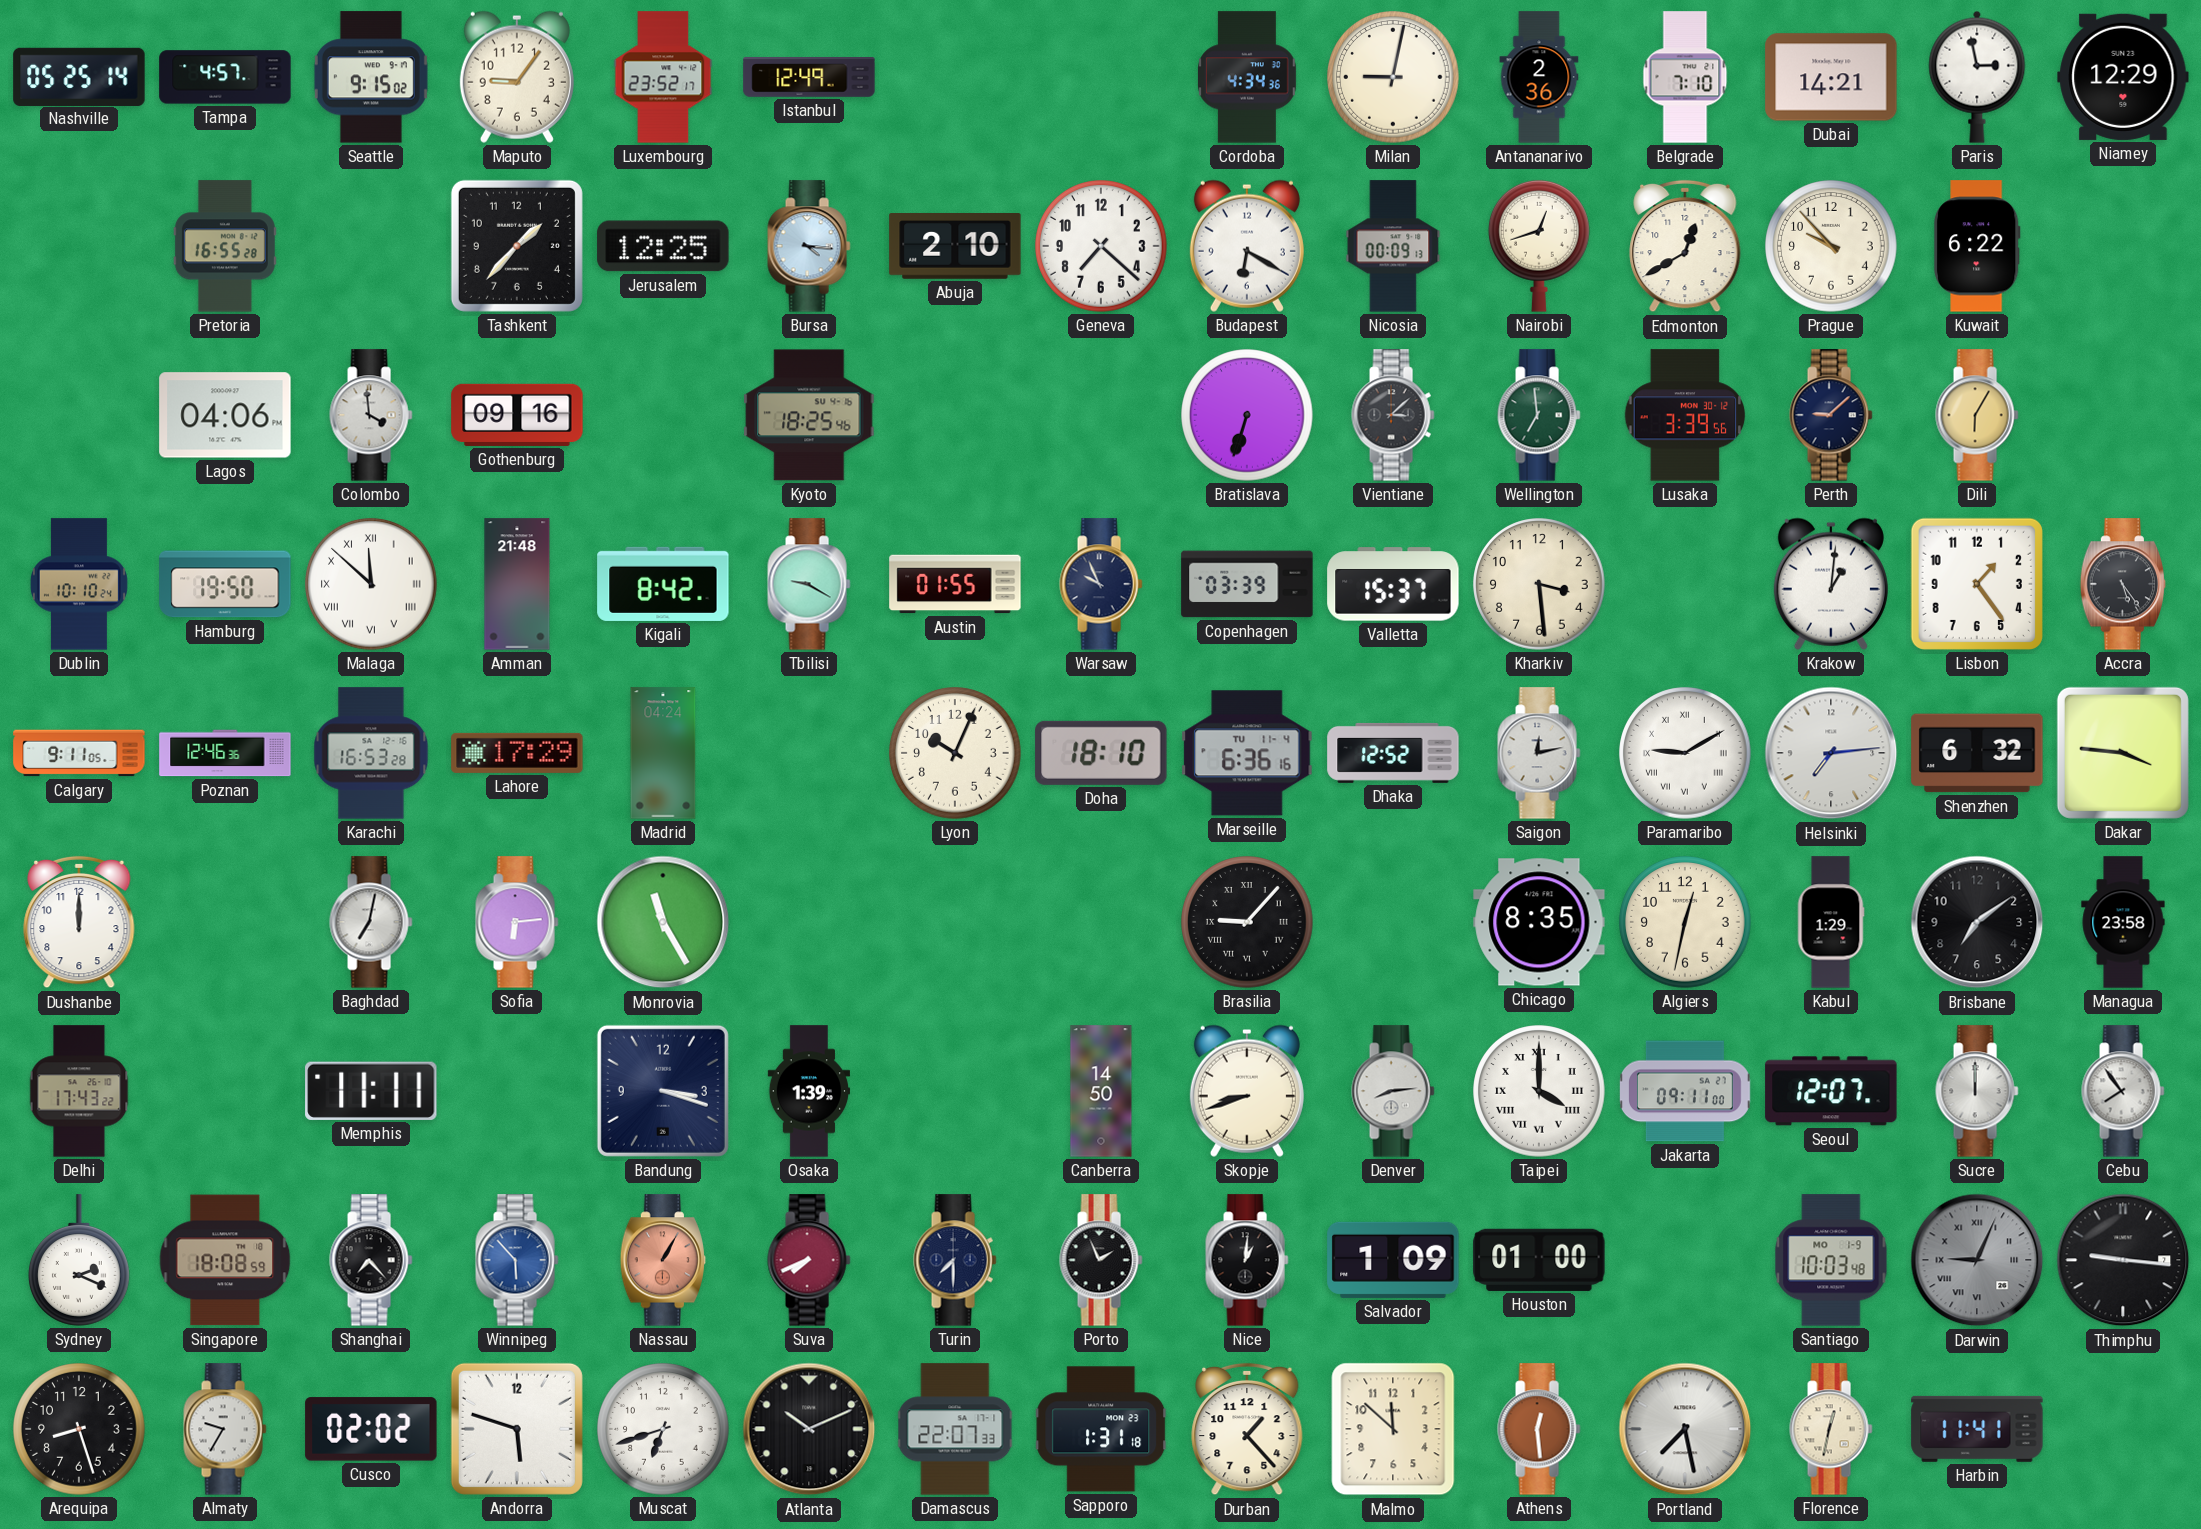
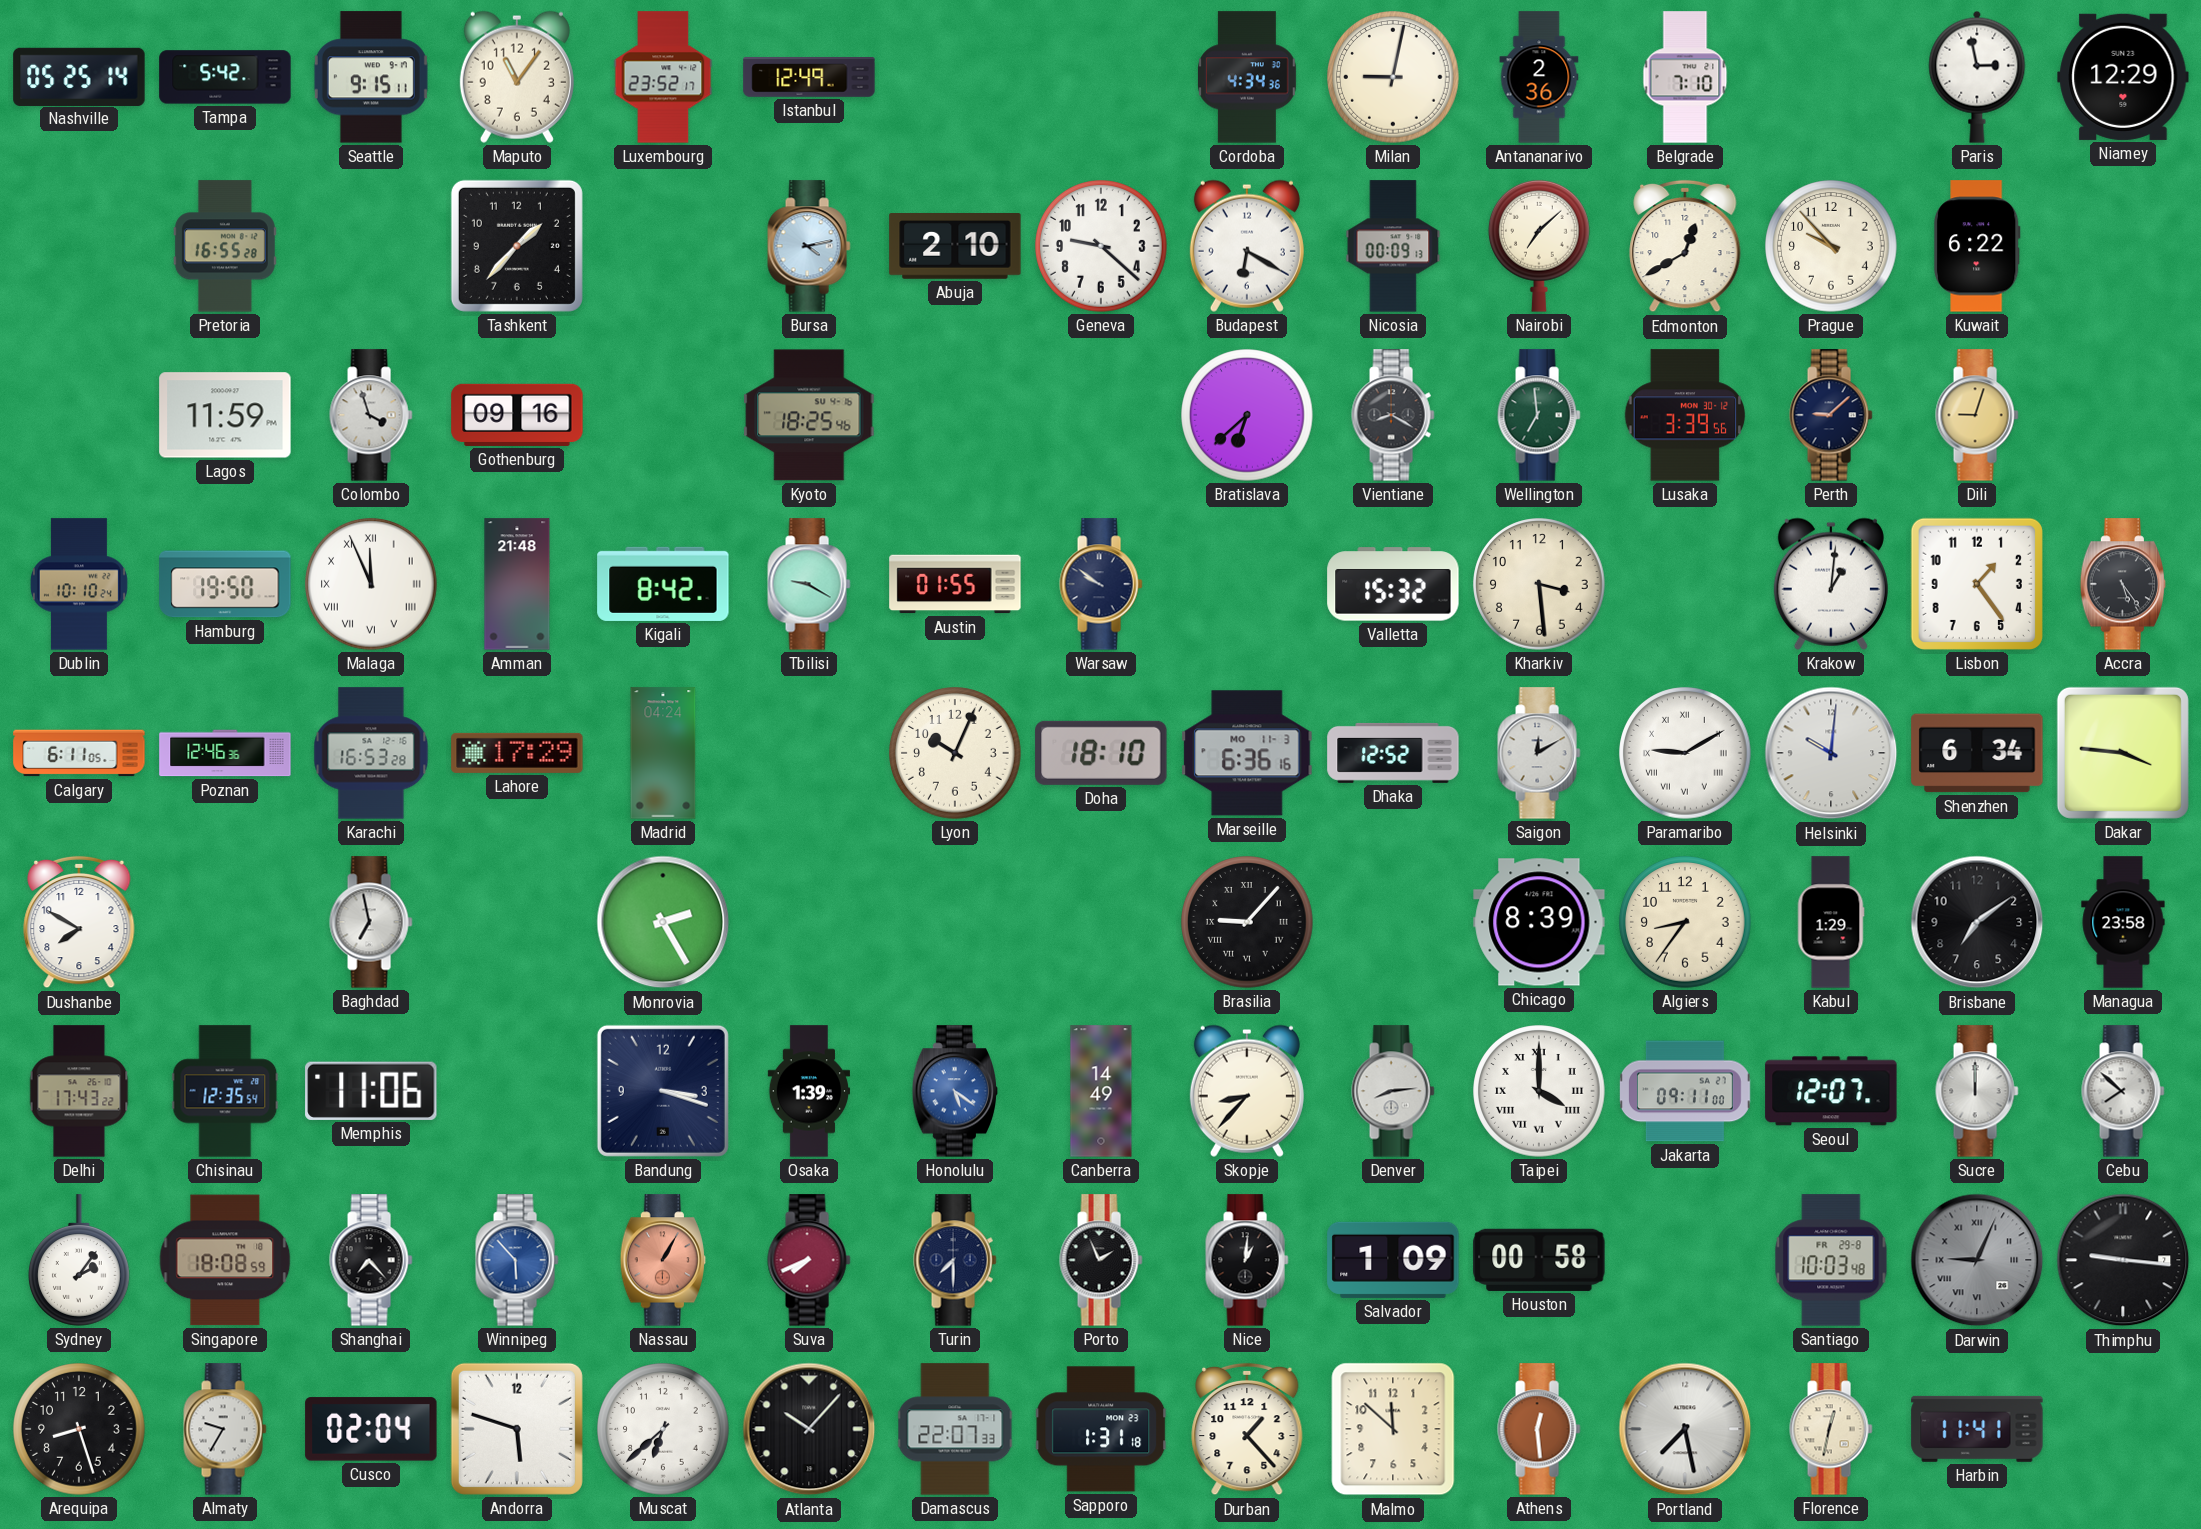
Tampa: 4:57 -> 5:42
Seattle: 9:15:02 -> 9:15:11
Maputo: 9:06 -> 11:06
Dubai: 14:21 -> none
Jerusalem: 12:25 -> none
Bursa: 4:16 -> 4:13
Geneva: 7:22 -> 9:22
Nairobi: 12:42 -> 7:08
Lagos: 04:06 -> 11:59
Colombo: 3:59 -> 3:57
Bratislava: 6:33 -> 6:38
Vientiane: 3:08 -> 8:20
Dili: 6:05 -> 9:03
Malaga: 11:52 -> 11:56
Warsaw: 9:56 -> 9:51
Copenhagen: 03:39 -> none
Valletta: 15:37 -> 15:32
Calgary: 9:11 -> 6:11
Marseille date: TU 11-4 -> MO 11-3
Saigon: 12:13 -> 12:10
Helsinki: 7:14 -> 10:01
Shenzhen: 6:32 -> 6:34
Dushanbe: 12:00 -> 7:50
Baghdad: 7:02 -> 6:58
Sofia: 6:14 -> none
Monrovia: 11:25 -> 2:25
Chicago: 8:35 -> 8:39
Algiers: 12:32 -> 8:36
Chisinau: none -> 12:35
Memphis: 11:11 -> 11:06
Honolulu: none -> 5:21
Canberra: 14:50 -> 14:49
Skopje: 8:42 -> 8:37
Cebu: 7:54 -> 7:52
Sydney: 2:19 -> 2:06
Houston: 01:00 -> 00:58
Santiago date: MO 1-9 -> FR 29-8
Cusco: 02:02 -> 02:04
Muscat: 6:42 -> 6:38
Atlanta: 10:11 -> 10:07
